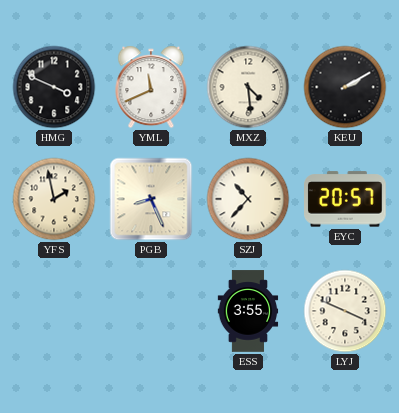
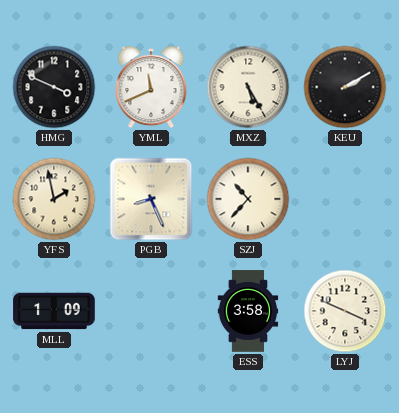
MXZ: 4:29 -> 5:25
EYC: 20:57 -> none
MLL: none -> 1:09
ESS: 3:55 -> 3:58
